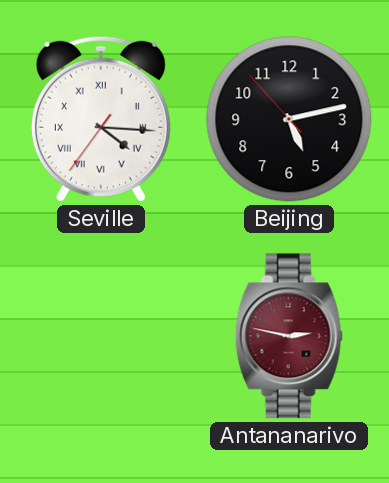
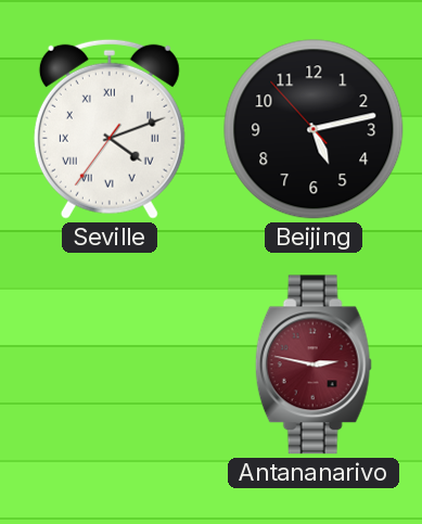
Seville: 4:15 -> 4:11
